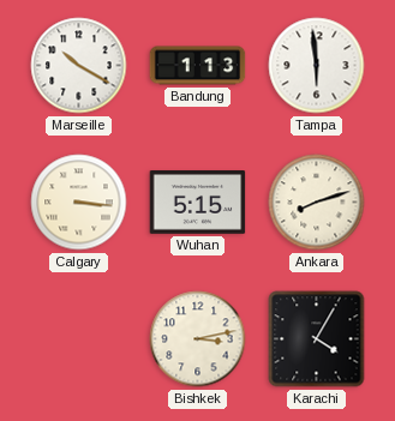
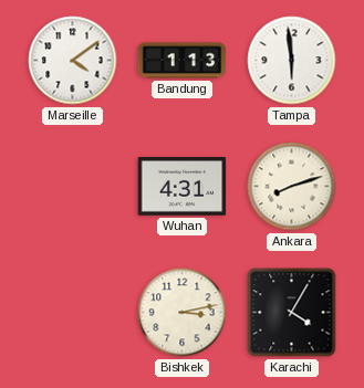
Marseille: 10:20 -> 4:09
Calgary: 3:16 -> none
Wuhan: 5:15 -> 4:31
